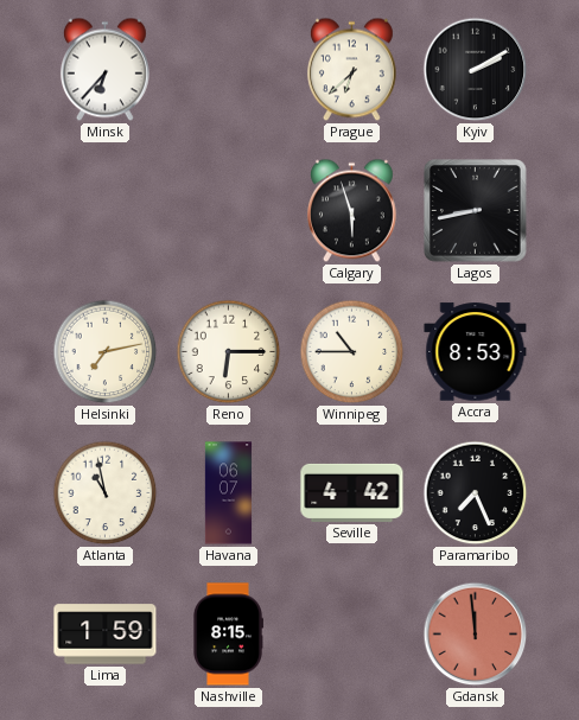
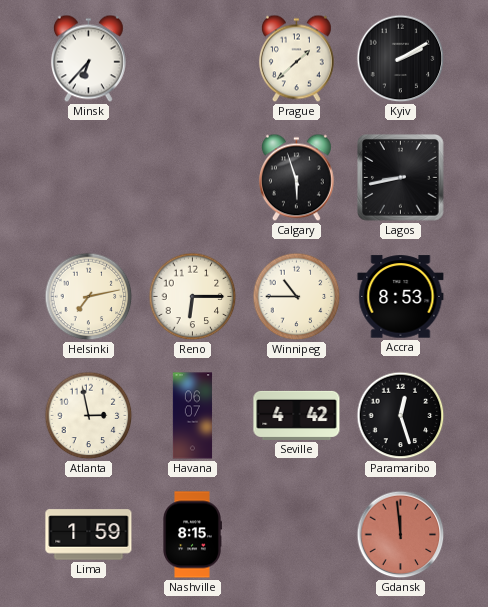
Prague: 6:38 -> 1:38
Atlanta: 10:58 -> 2:58
Paramaribo: 7:26 -> 12:27
